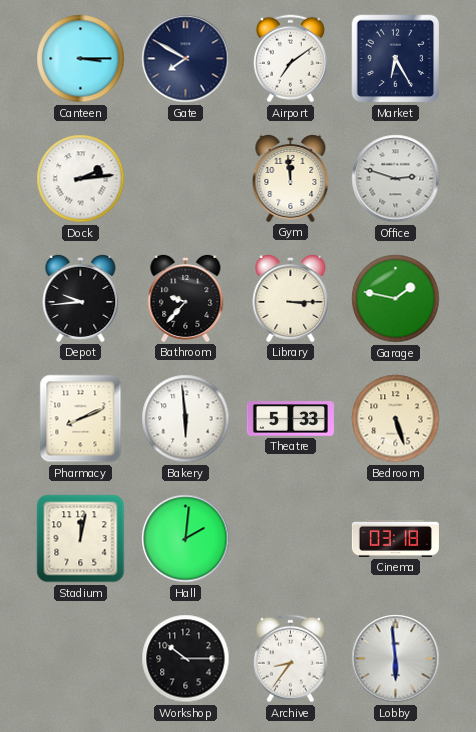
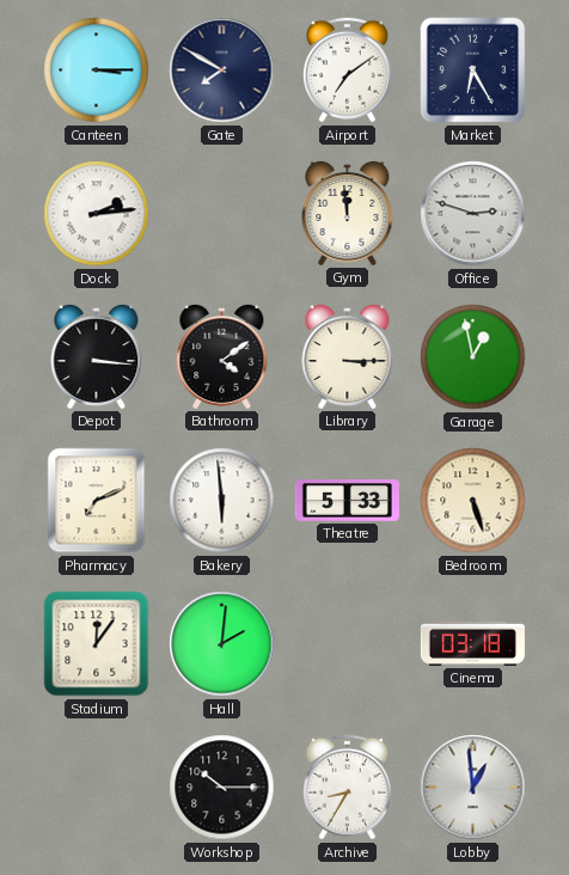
Depot: 9:44 -> 3:16
Bathroom: 9:37 -> 4:09
Garage: 1:47 -> 12:58
Pharmacy: 8:11 -> 7:11
Stadium: 12:02 -> 12:06
Archive: 8:36 -> 8:35
Lobby: 5:59 -> 12:59
